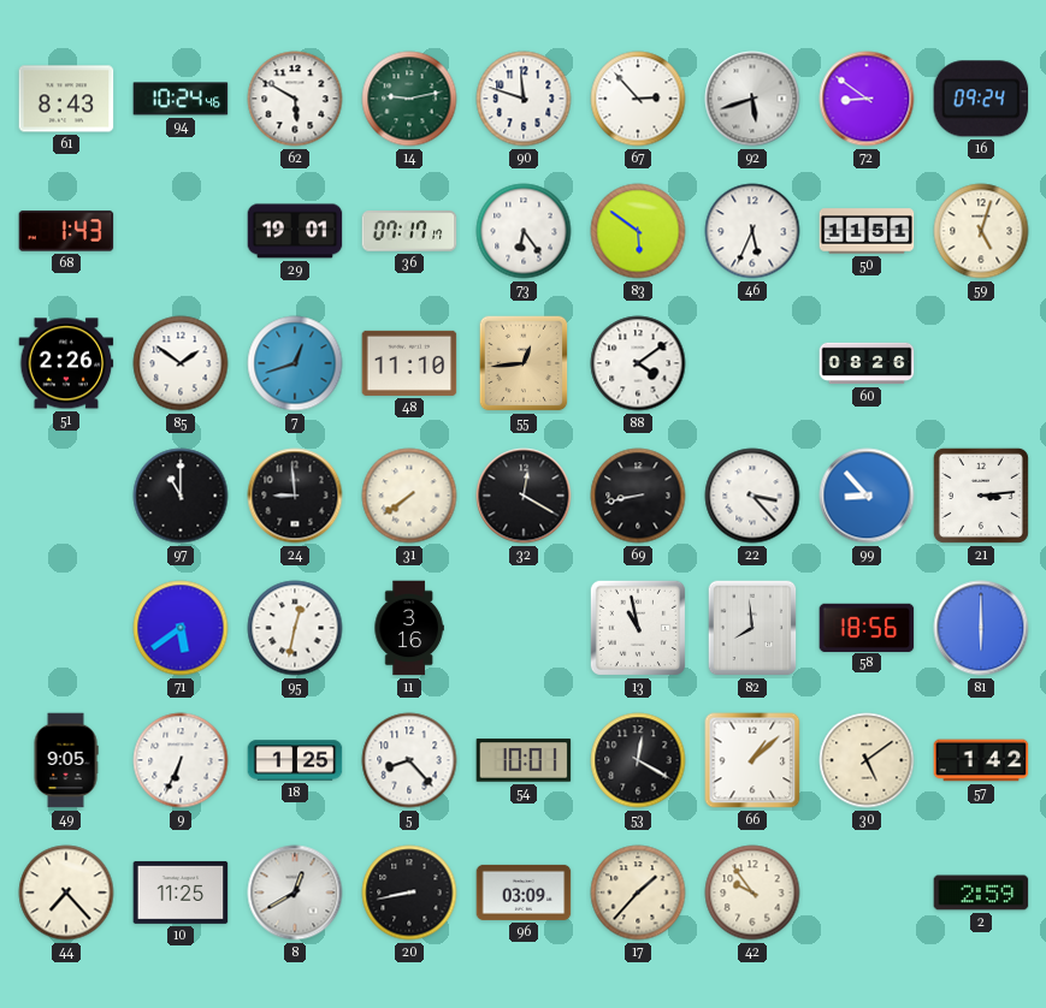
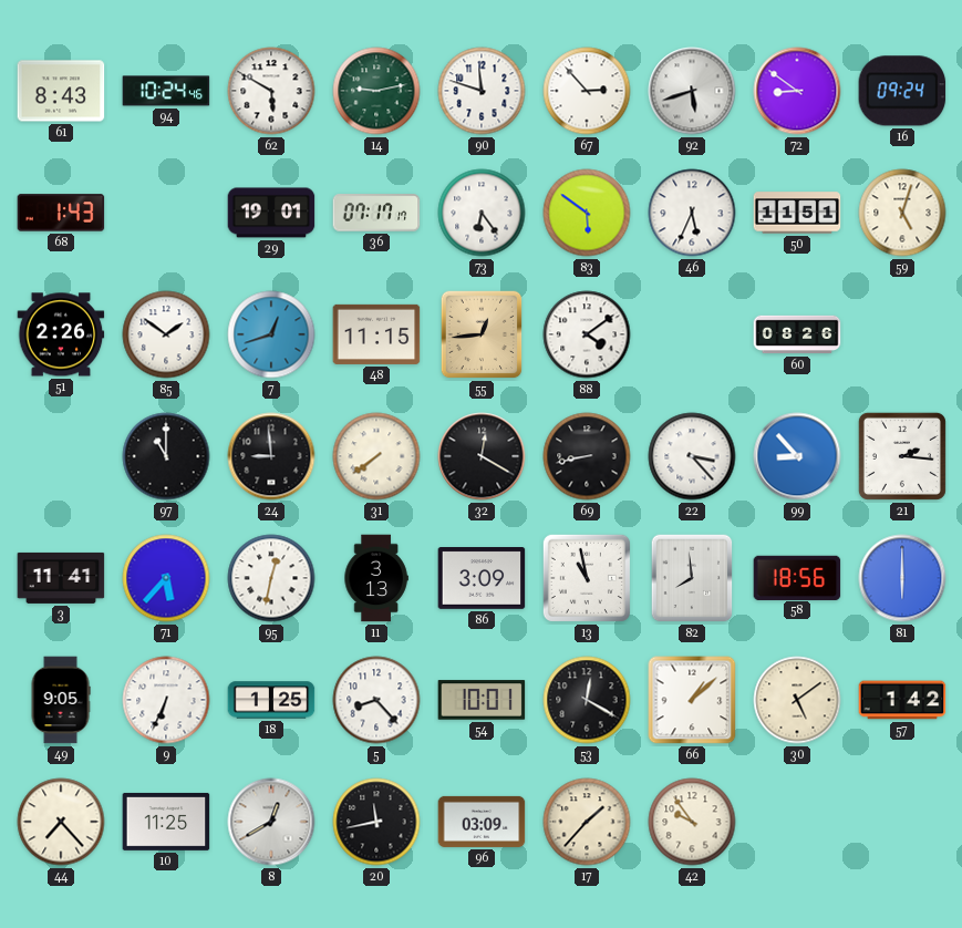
48: 11:10 -> 11:15
21: 3:14 -> 2:16
3: none -> 11:41
71: 5:39 -> 5:37
11: 3:16 -> 3:13
86: none -> 3:09
20: 8:43 -> 11:43
2: 2:59 -> none
